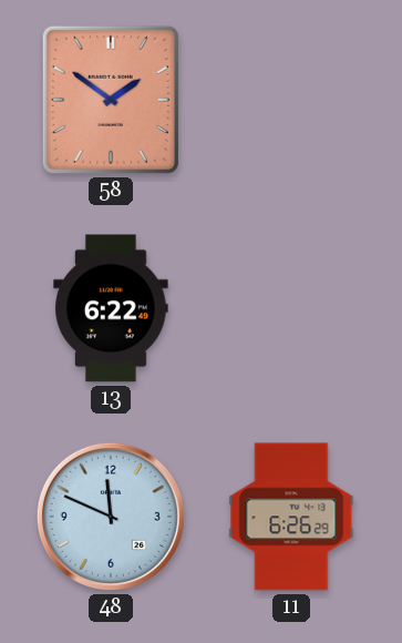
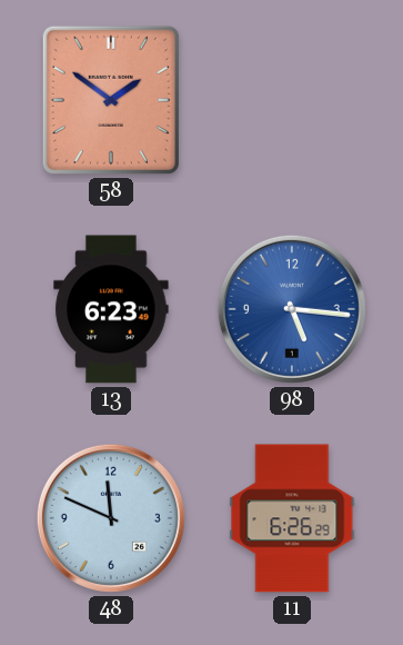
13: 6:22 -> 6:23
98: none -> 5:16
